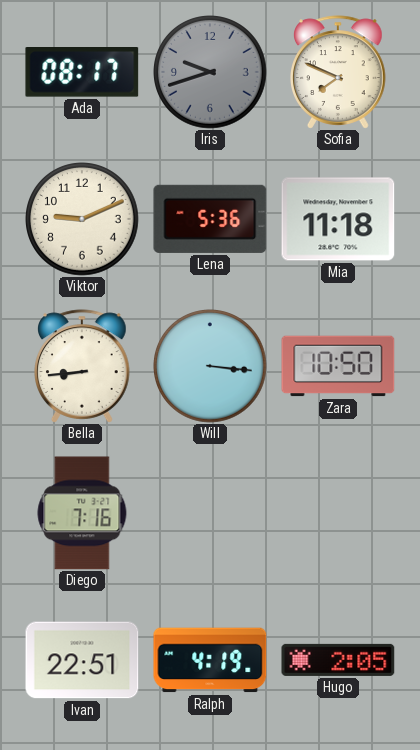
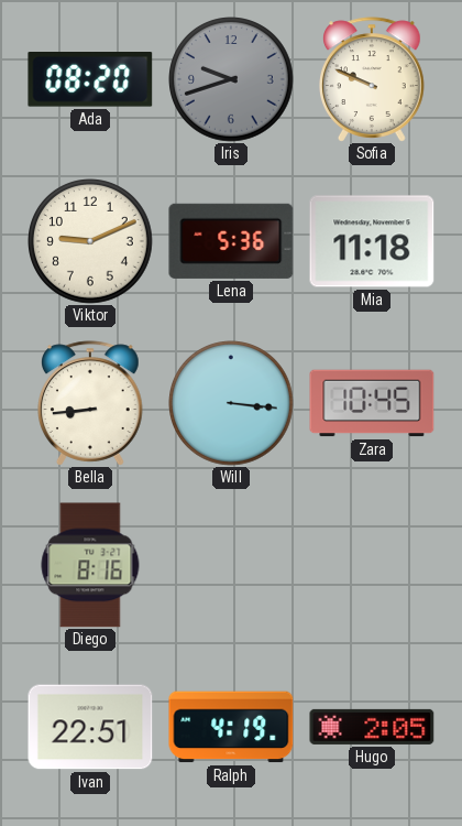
Ada: 08:17 -> 08:20
Sofia: 7:49 -> 9:49
Zara: 10:50 -> 10:45
Diego: 7:16 -> 8:16
